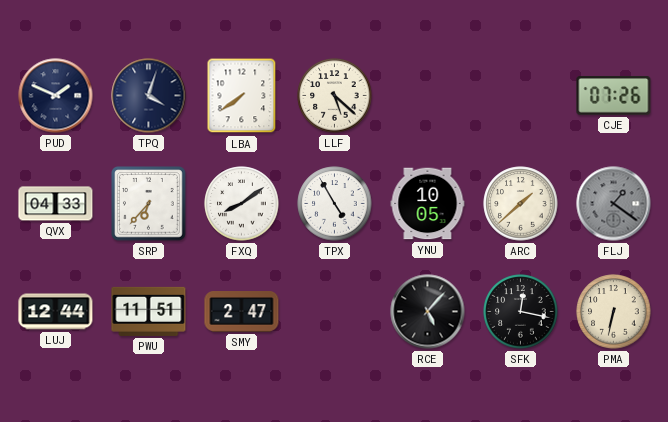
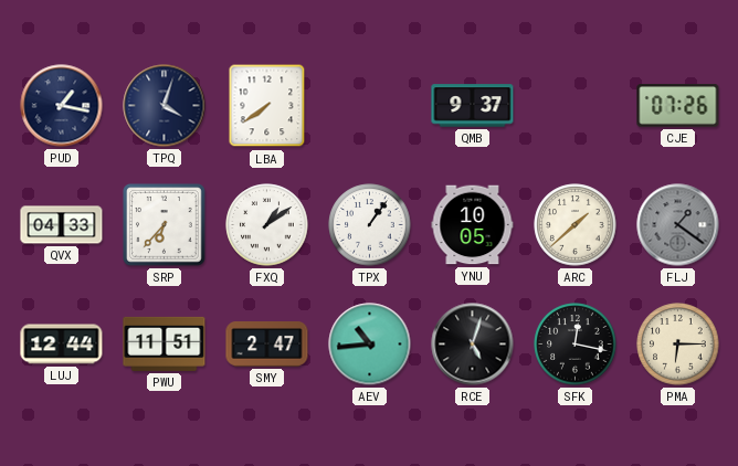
PUD: 1:49 -> 1:17
LLF: 5:22 -> none
QMB: none -> 9:37
FXQ: 8:09 -> 1:09
TPX: 4:55 -> 1:06
AEV: none -> 10:44
RCE: 5:07 -> 5:03
PMA: 6:32 -> 6:15
